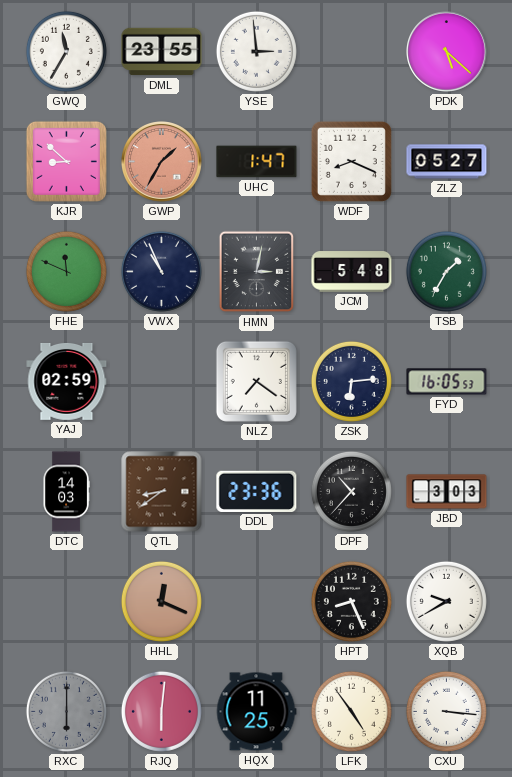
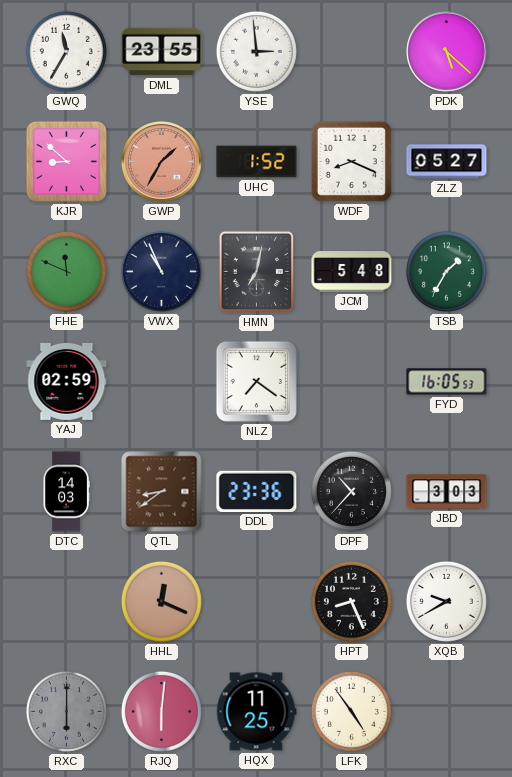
UHC: 1:47 -> 1:52
HMN: 3:02 -> 7:02
ZSK: 6:14 -> none
CXU: 3:16 -> none
